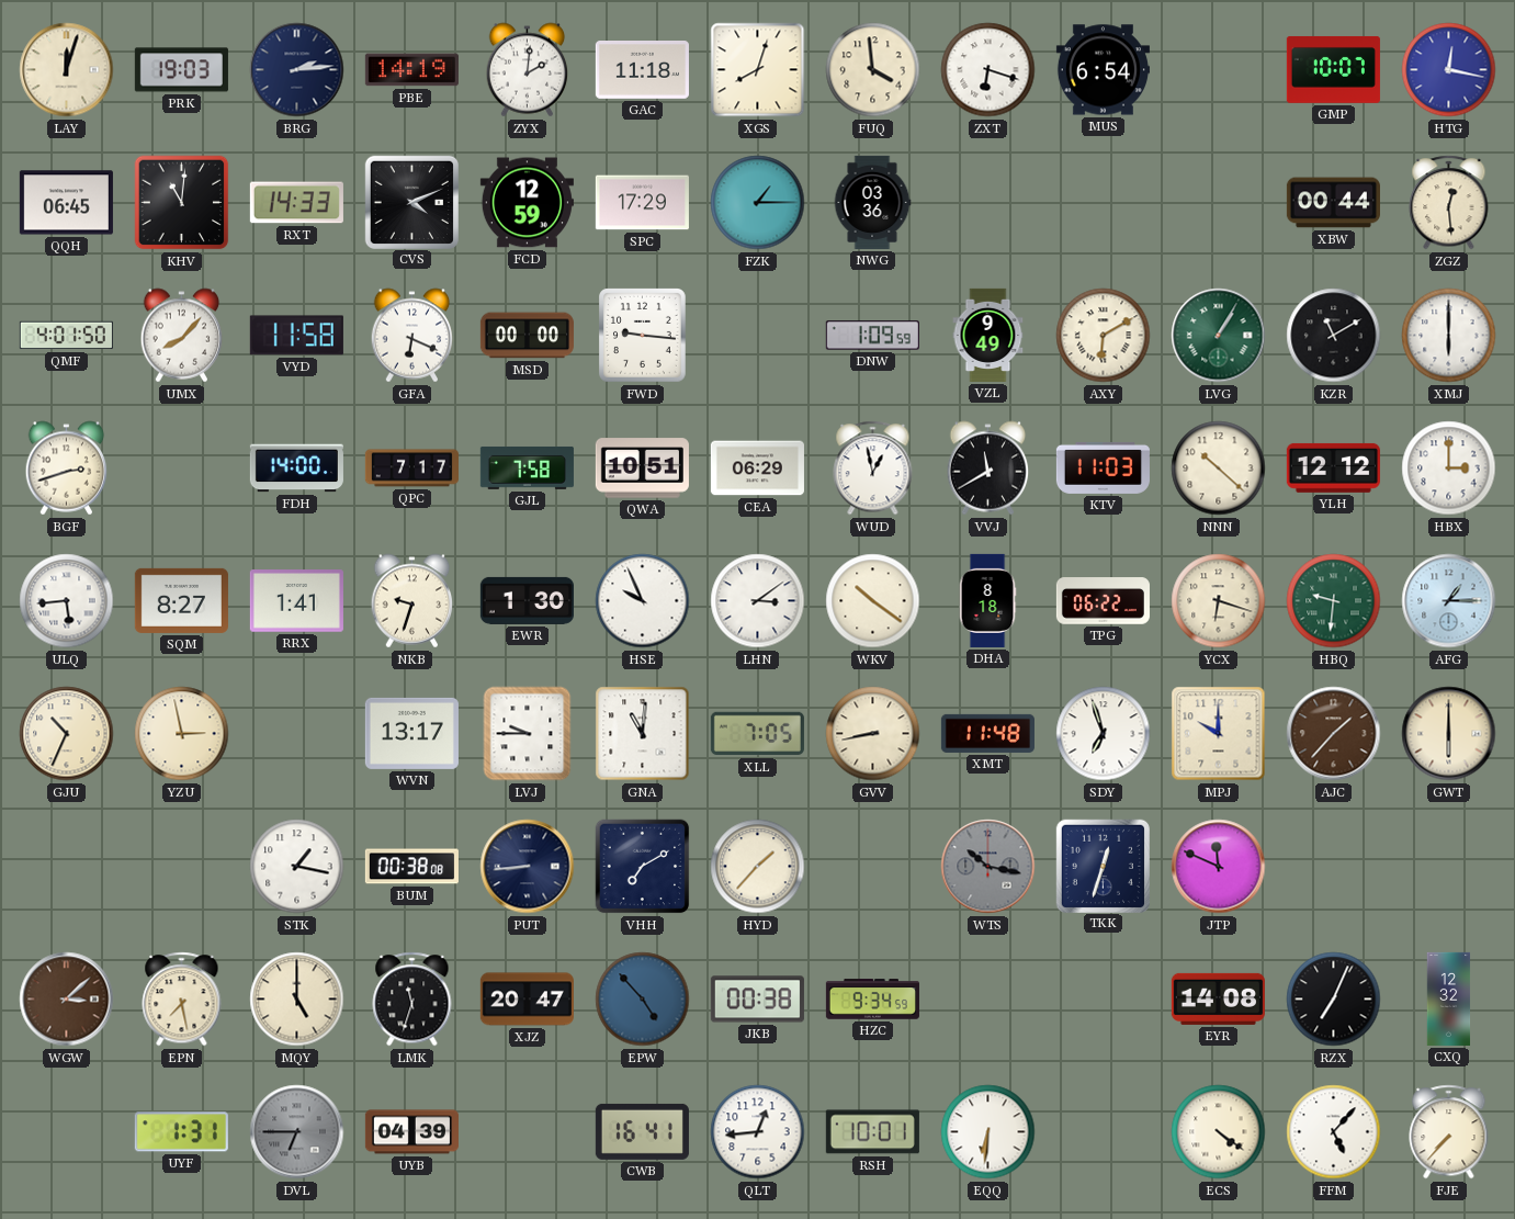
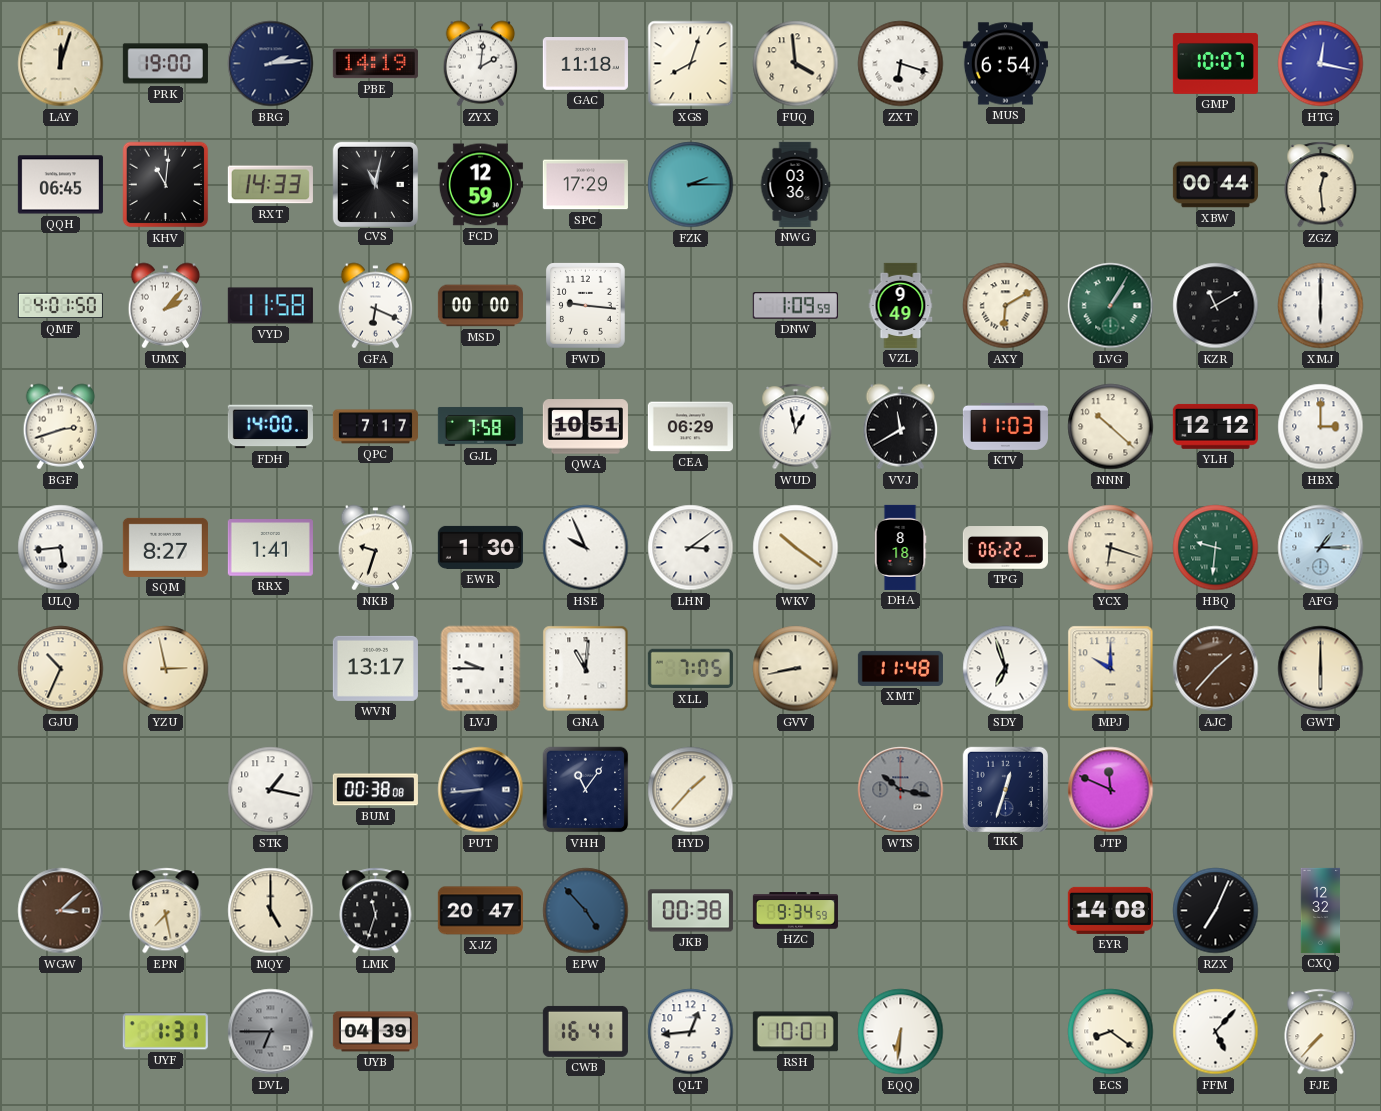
PRK: 19:03 -> 19:00
CVS: 4:11 -> 11:02
FZK: 1:15 -> 2:15
UMX: 8:07 -> 2:07
VHH: 7:10 -> 11:06
ECS: 4:21 -> 8:21
